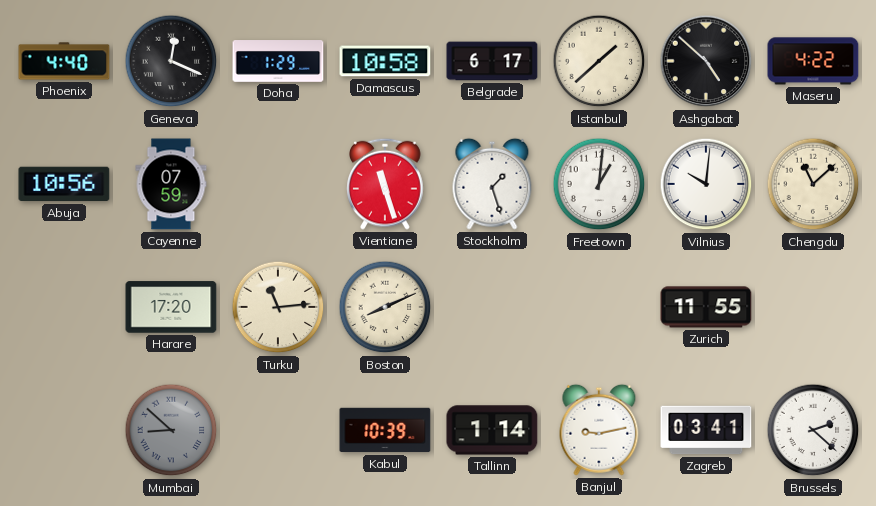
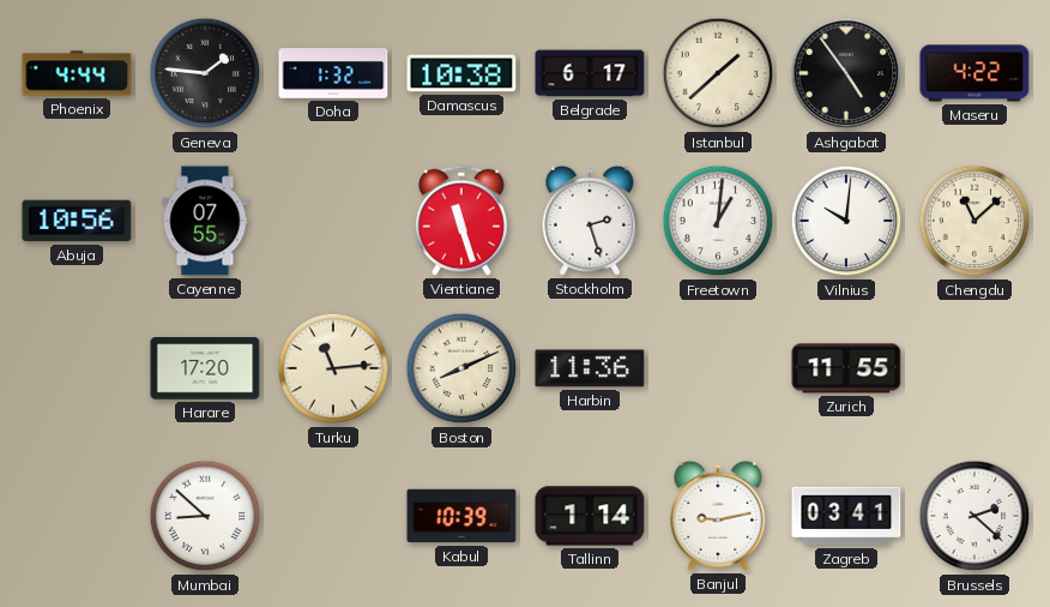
Phoenix: 4:40 -> 4:44
Geneva: 12:19 -> 1:46
Doha: 1:29 -> 1:32
Damascus: 10:58 -> 10:38
Ashgabat: 4:52 -> 4:54
Cayenne: 07:59 -> 07:55
Stockholm: 1:27 -> 2:27
Harbin: none -> 11:36
Mumbai dial: grey -> white
